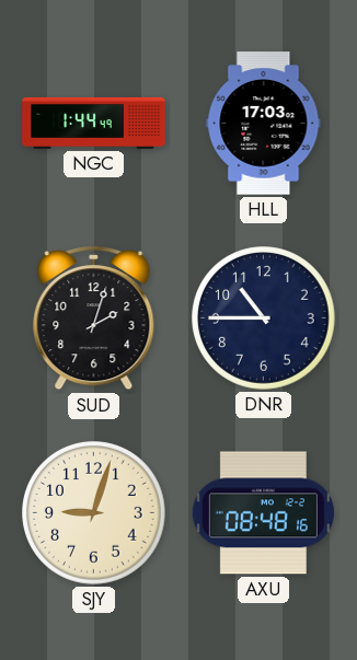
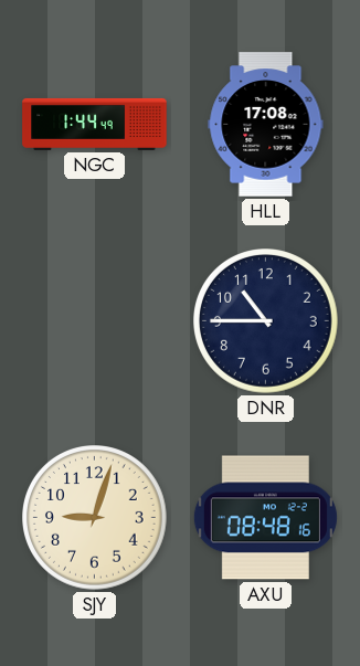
HLL: 17:03 -> 17:08
SUD: 2:03 -> none
